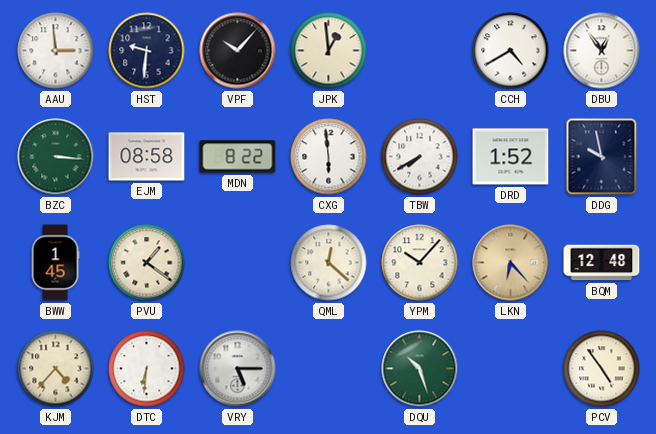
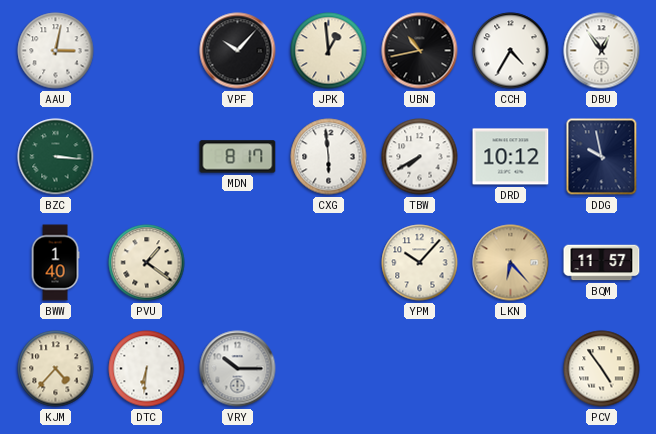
AAU: 2:59 -> 3:02
HST: 9:31 -> none
UBN: none -> 10:43
CCH: 4:40 -> 4:35
EJM: 08:58 -> none
MDN: 8:22 -> 8:17
DRD: 1:52 -> 10:12
BWW: 1:45 -> 1:40
QML: 12:22 -> none
BQM: 12:48 -> 11:57
VRY: 5:15 -> 10:15
DQU: 10:27 -> none
